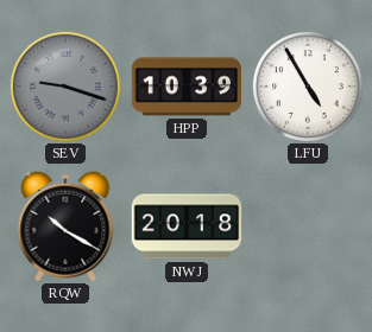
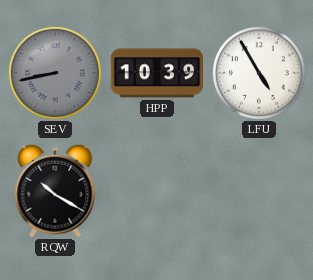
SEV: 9:18 -> 8:43
NWJ: 20:18 -> none
